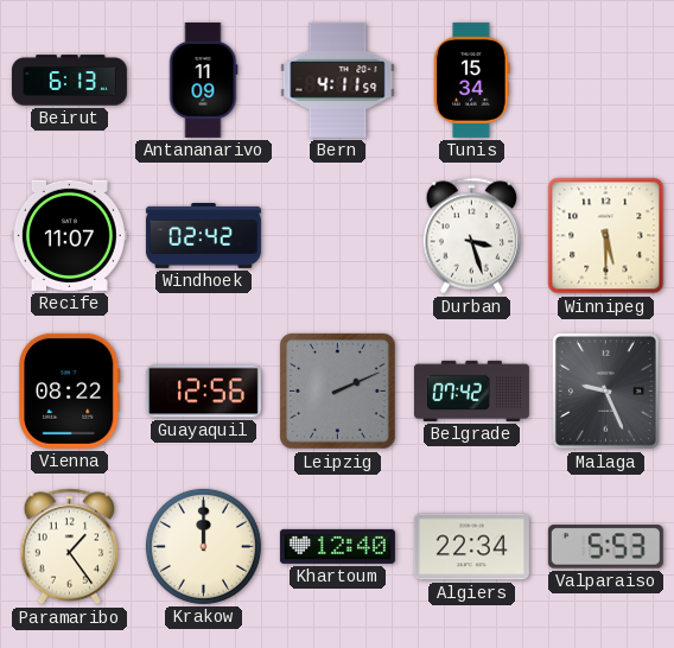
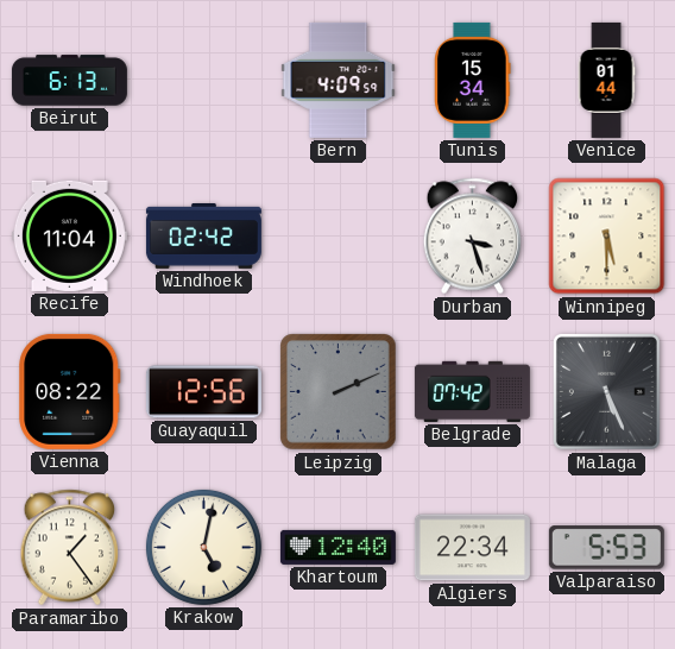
Antananarivo: 11:09 -> none
Bern: 4:11 -> 4:09
Venice: none -> 01:44
Recife: 11:07 -> 11:04
Malaga: 9:26 -> 5:26
Krakow: 12:00 -> 5:02
